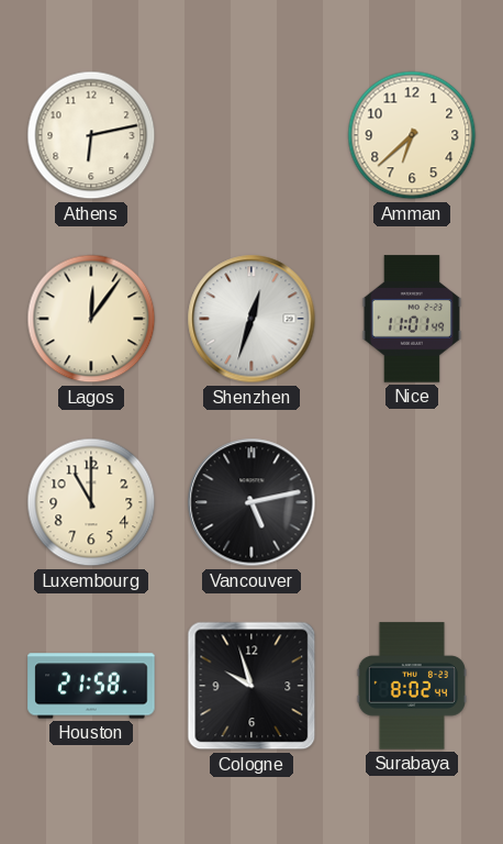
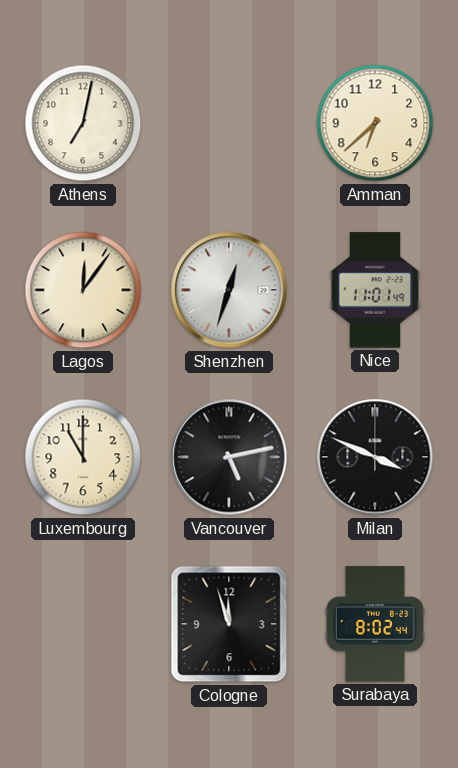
Athens: 6:13 -> 7:02
Milan: none -> 3:49
Houston: 21:58 -> none
Cologne: 9:57 -> 11:57
